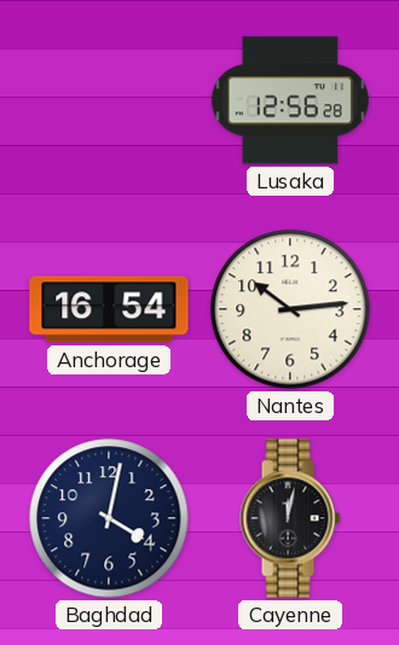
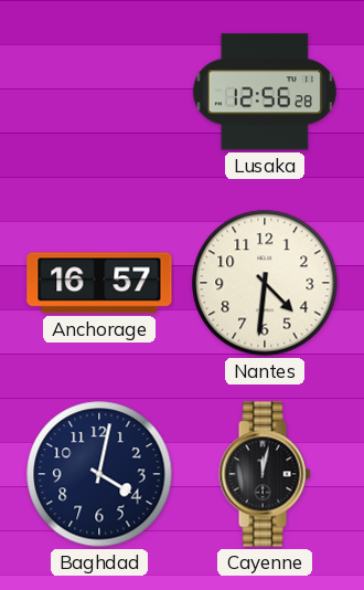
Anchorage: 16:54 -> 16:57
Nantes: 10:14 -> 4:31
